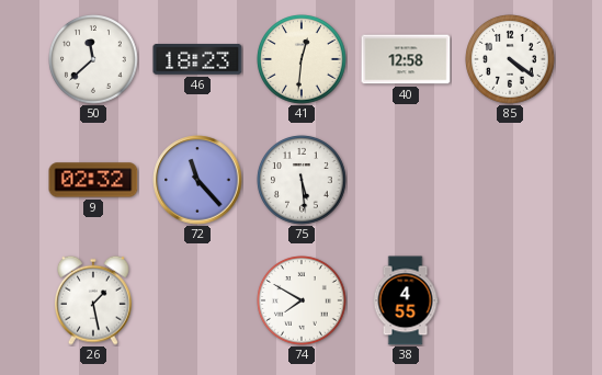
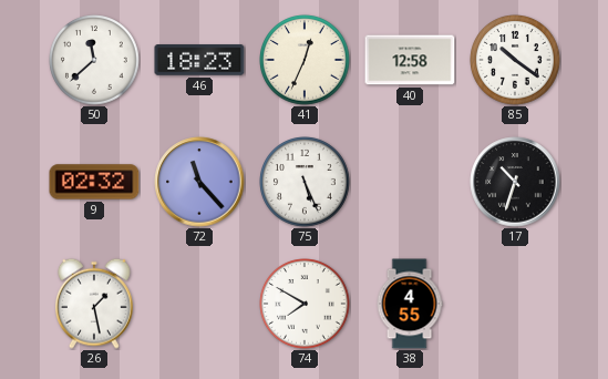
41: 12:31 -> 12:34
85: 4:21 -> 10:21
75: 5:29 -> 5:26
17: none -> 10:33
